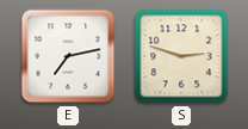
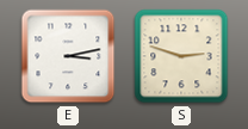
E: 7:13 -> 3:13
